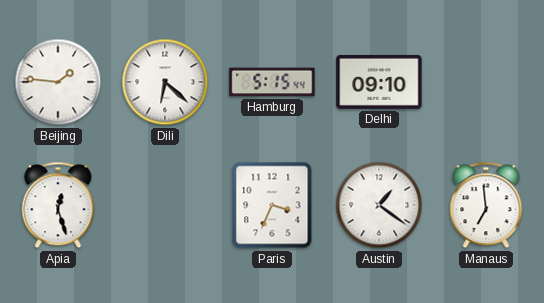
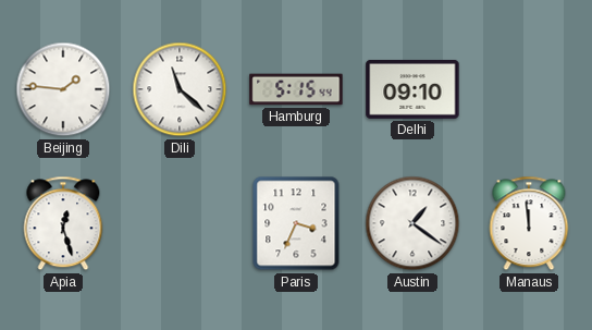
Dili: 6:22 -> 11:22
Manaus: 6:59 -> 11:59
